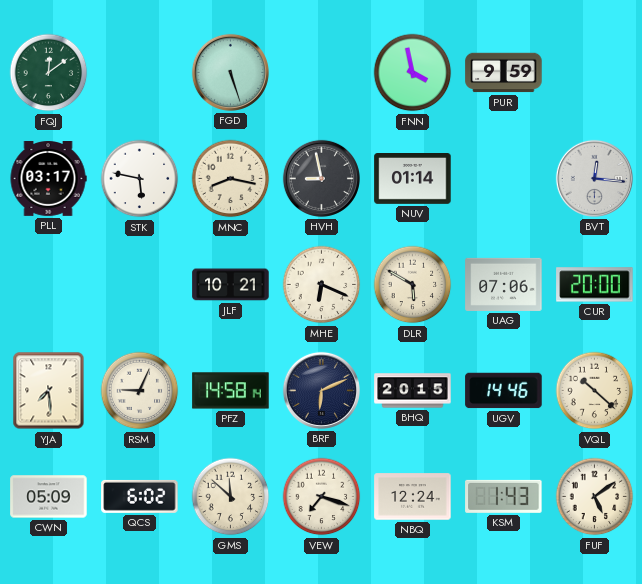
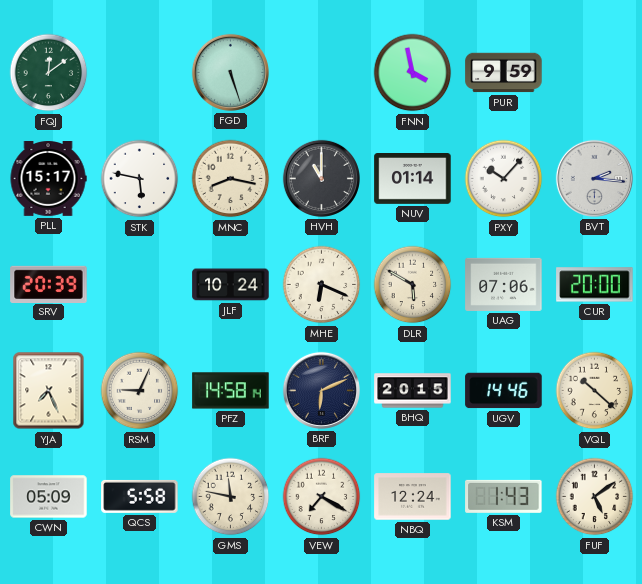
PLL: 03:17 -> 15:17
HVH: 8:58 -> 11:00
PXY: none -> 10:07
BVT: 12:16 -> 2:16
SRV: none -> 20:39
JLF: 10:21 -> 10:24
YJA: 7:29 -> 7:26
QCS: 6:02 -> 5:58
GMS: 11:52 -> 11:47
VEW: 7:18 -> 7:20
